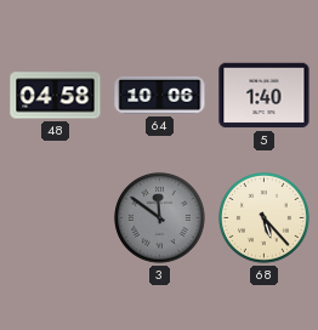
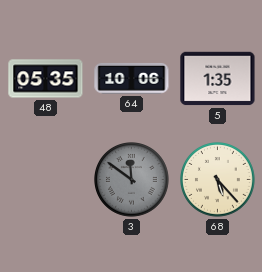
48: 04:58 -> 05:35
5: 1:40 -> 1:35
